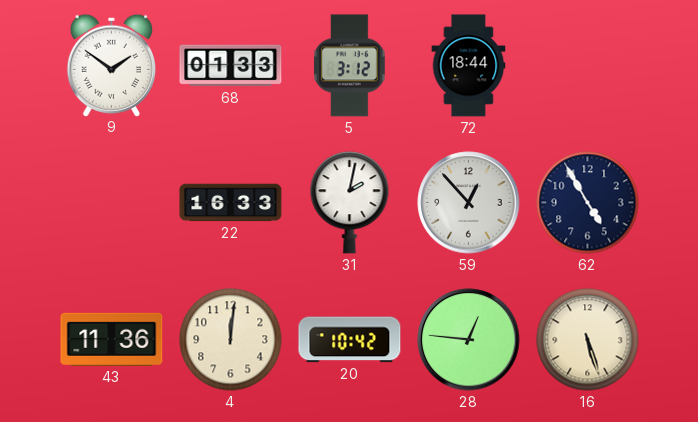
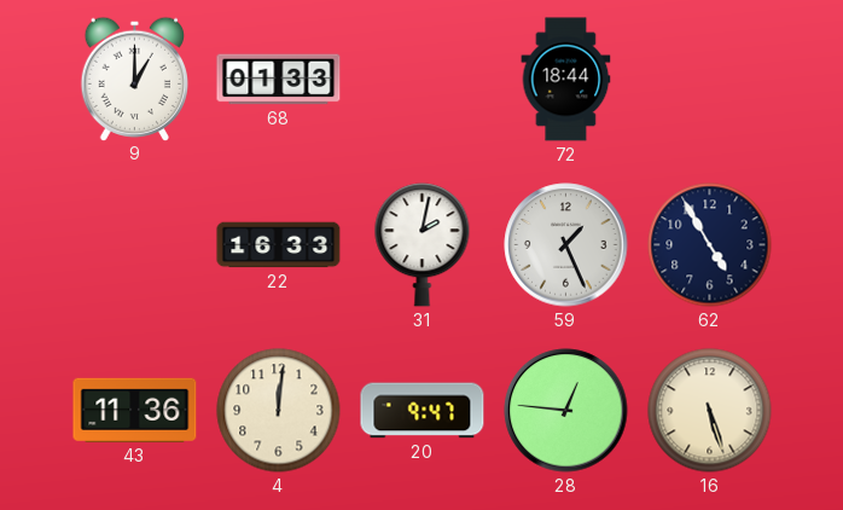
9: 1:51 -> 1:00
5: 3:12 -> none
59: 12:53 -> 1:26
20: 10:42 -> 9:47
